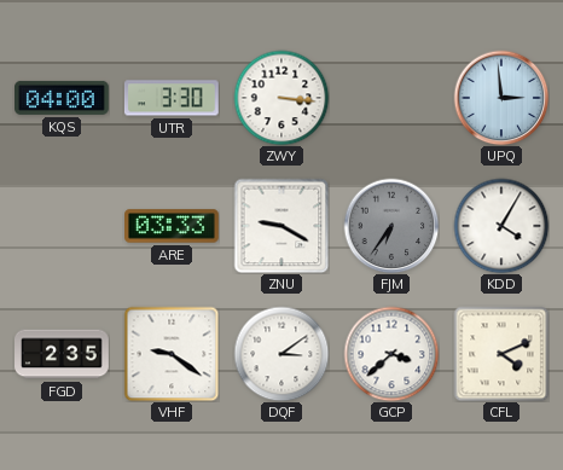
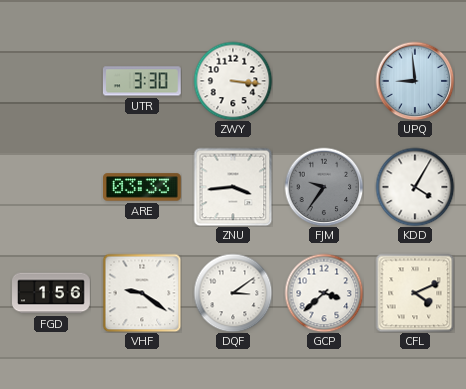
KQS: 04:00 -> none
UPQ: 2:59 -> 8:59
ZNU: 9:20 -> 3:44
FJM: 6:36 -> 9:36
FGD: 2:35 -> 1:56
